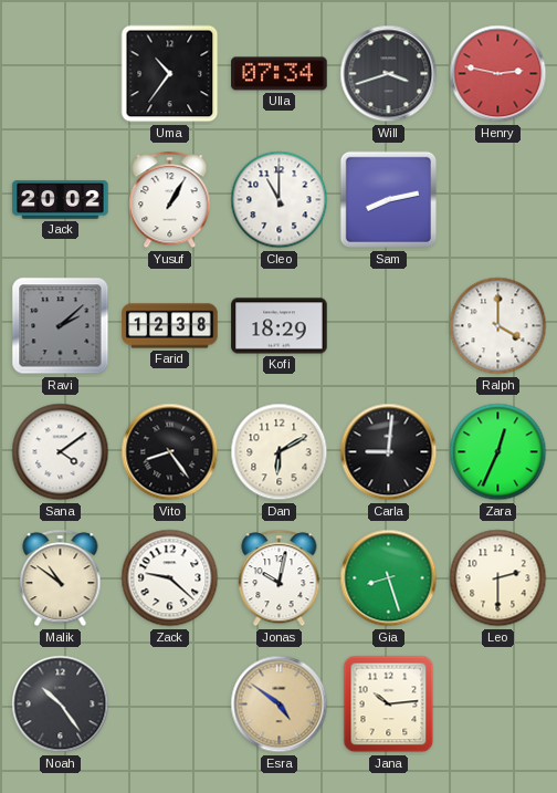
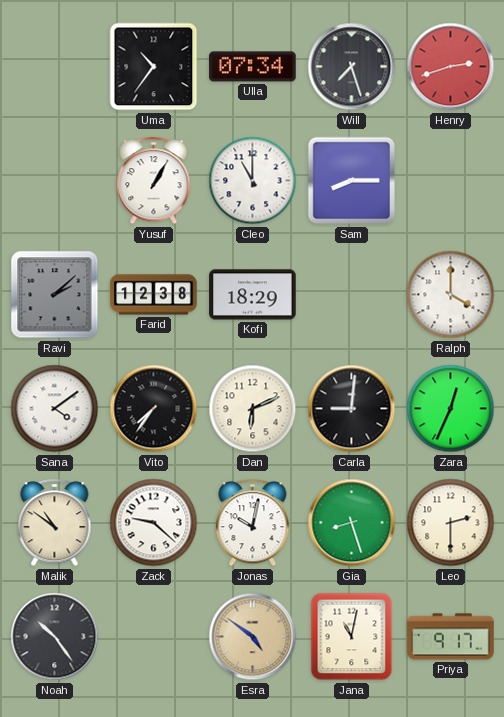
Will: 3:42 -> 7:27
Henry: 2:47 -> 2:42
Jack: 20:02 -> none
Sam: 8:13 -> 8:15
Vito: 8:24 -> 7:36
Dan: 6:10 -> 6:11
Jana: 10:14 -> 11:02
Priya: none -> 9:17
